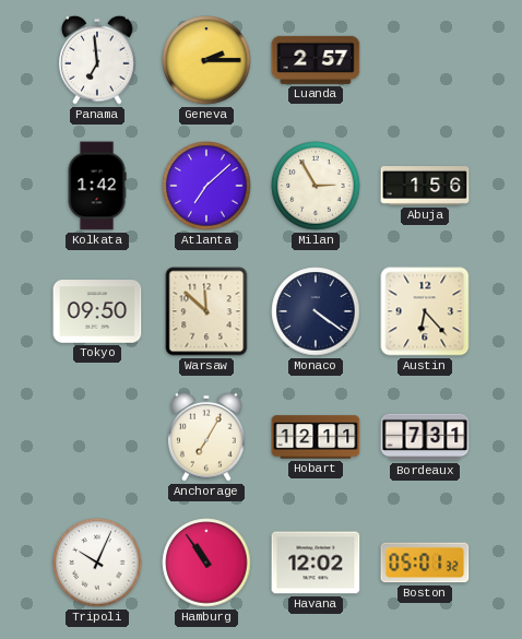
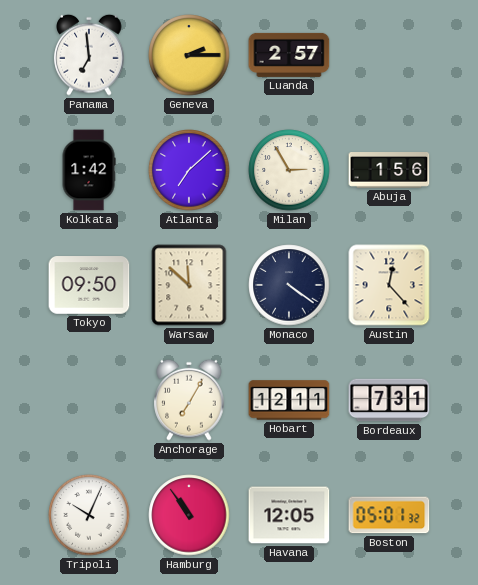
Austin: 6:23 -> 12:23
Havana: 12:02 -> 12:05
